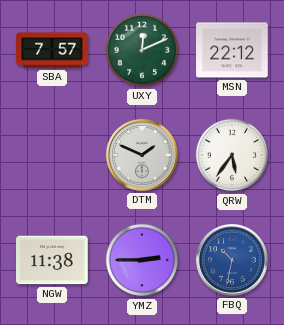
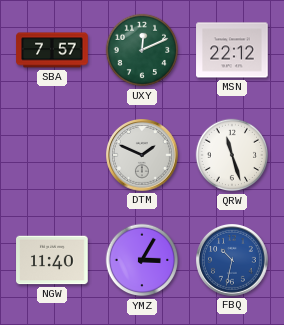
QRW: 5:36 -> 11:27
NGW: 11:38 -> 11:40
YMZ: 2:45 -> 3:05
